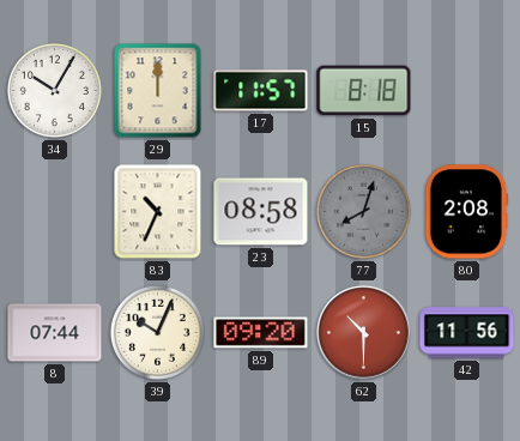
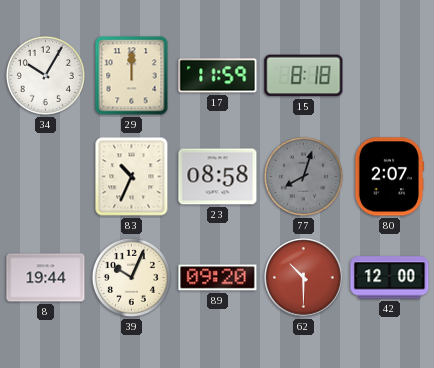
17: 11:57 -> 11:59
80: 2:08 -> 2:07
8: 07:44 -> 19:44
42: 11:56 -> 12:00
